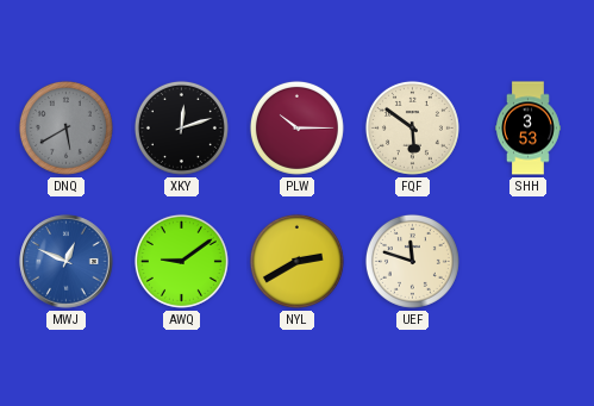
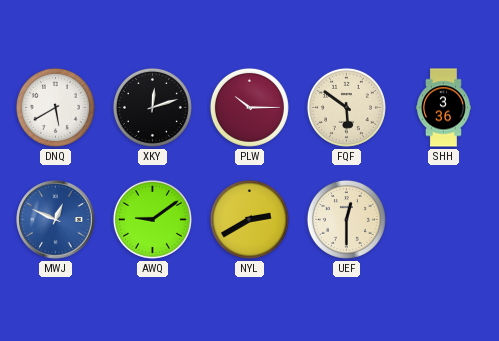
DNQ dial: grey -> white
SHH: 3:53 -> 3:36
UEF: 11:48 -> 12:30
